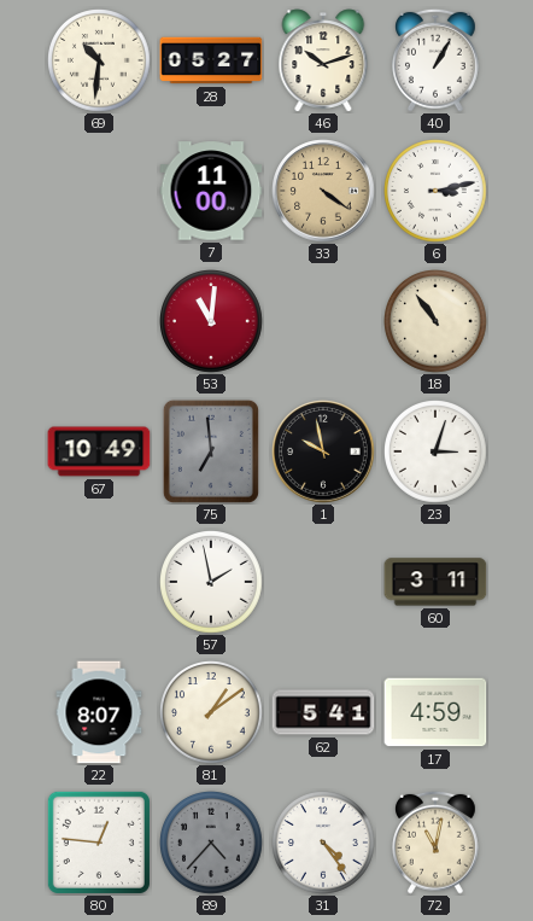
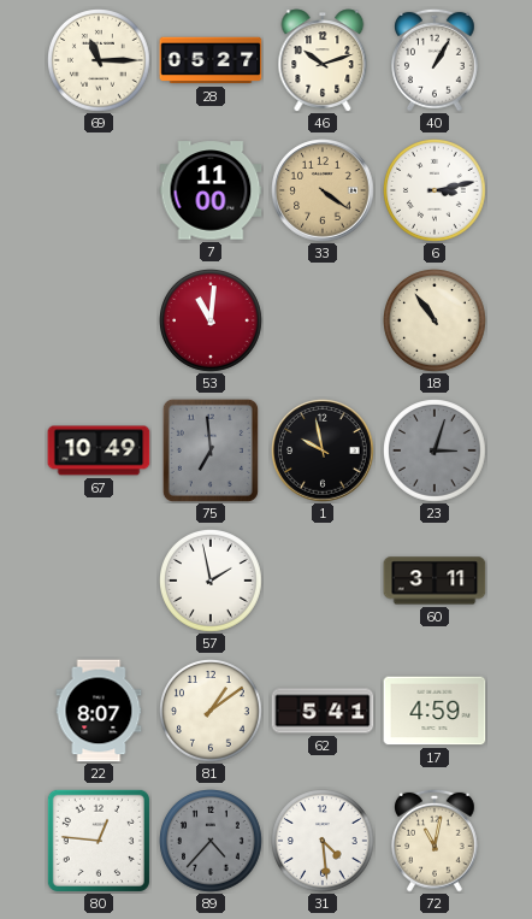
69: 10:31 -> 11:15
23 dial: white -> grey
31: 4:24 -> 4:29
